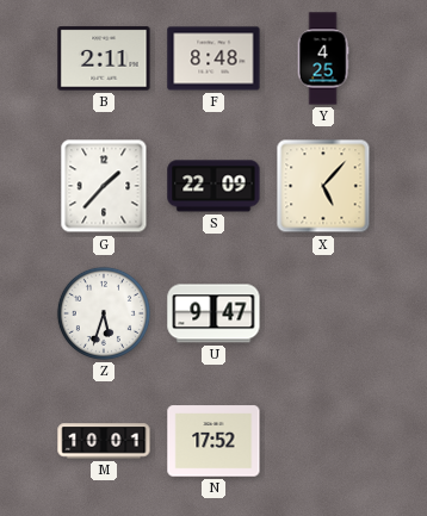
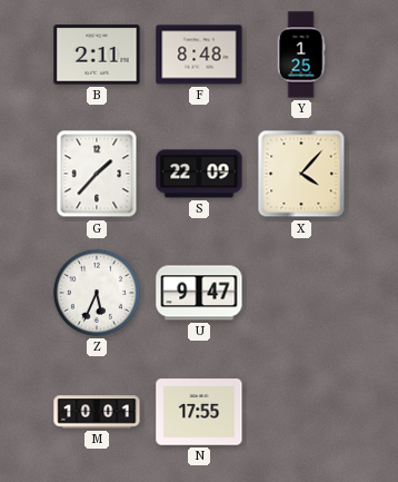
Y: 4:25 -> 1:25
X: 5:07 -> 4:07
Z: 5:33 -> 5:34
N: 17:52 -> 17:55
